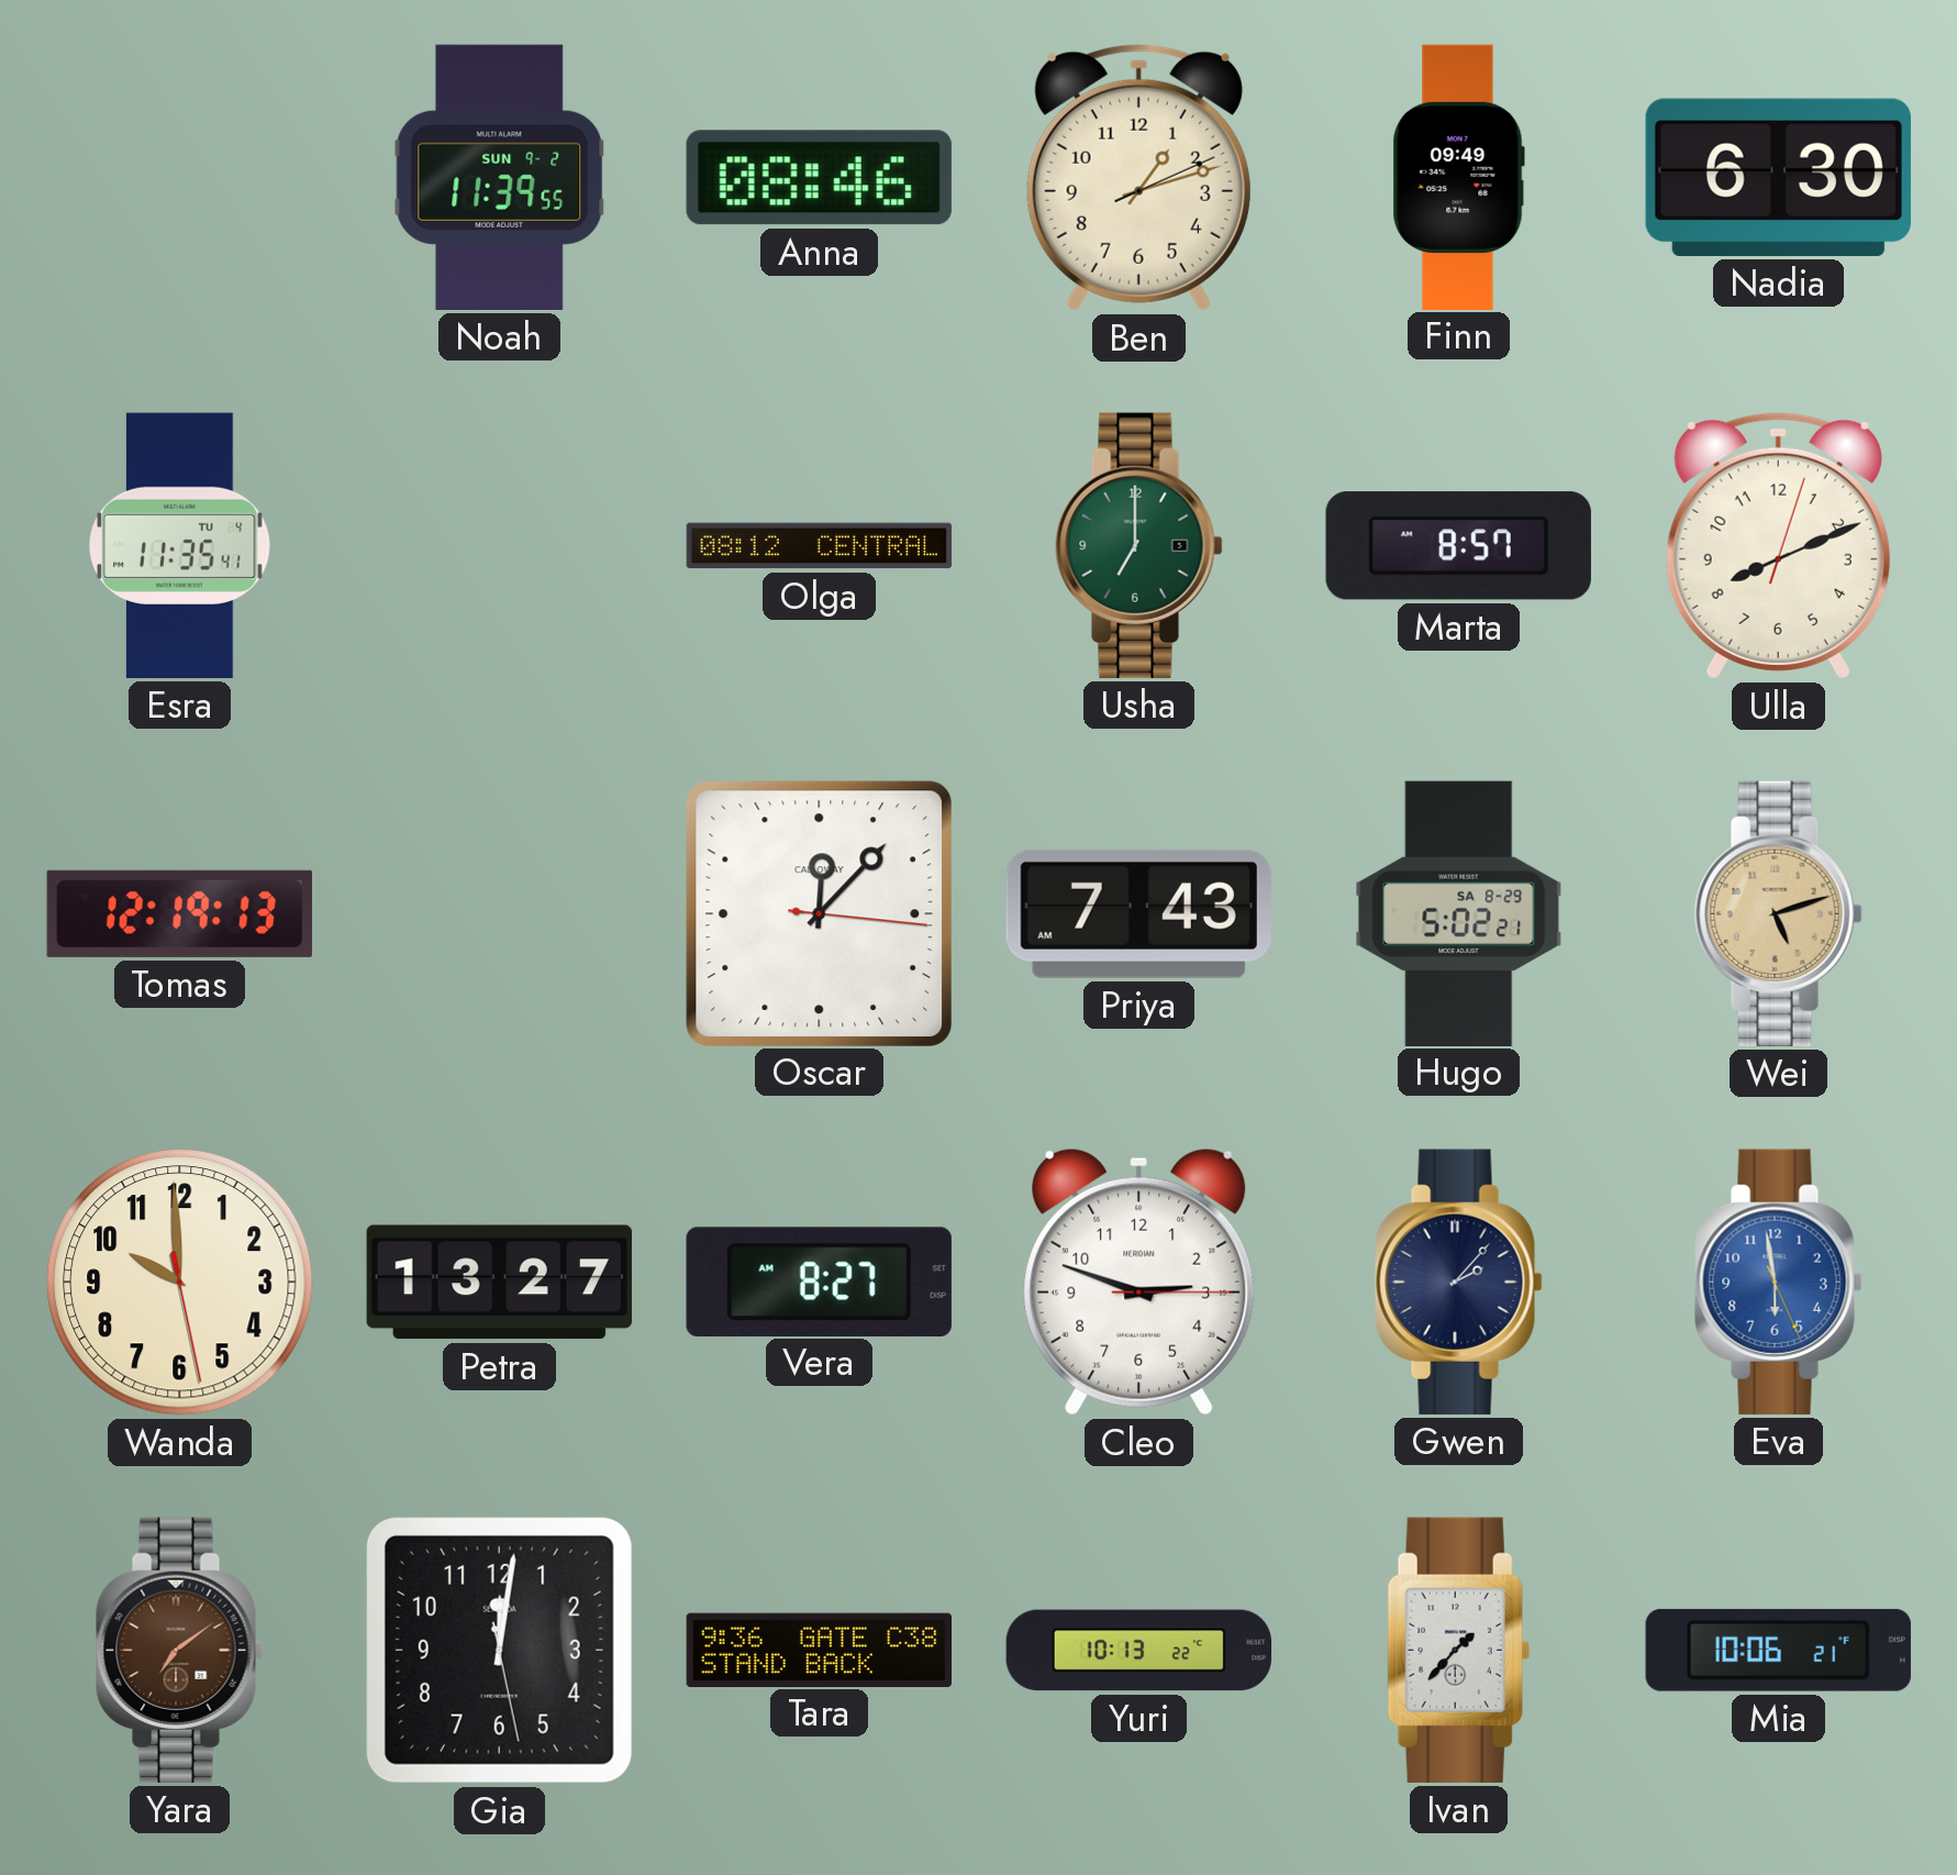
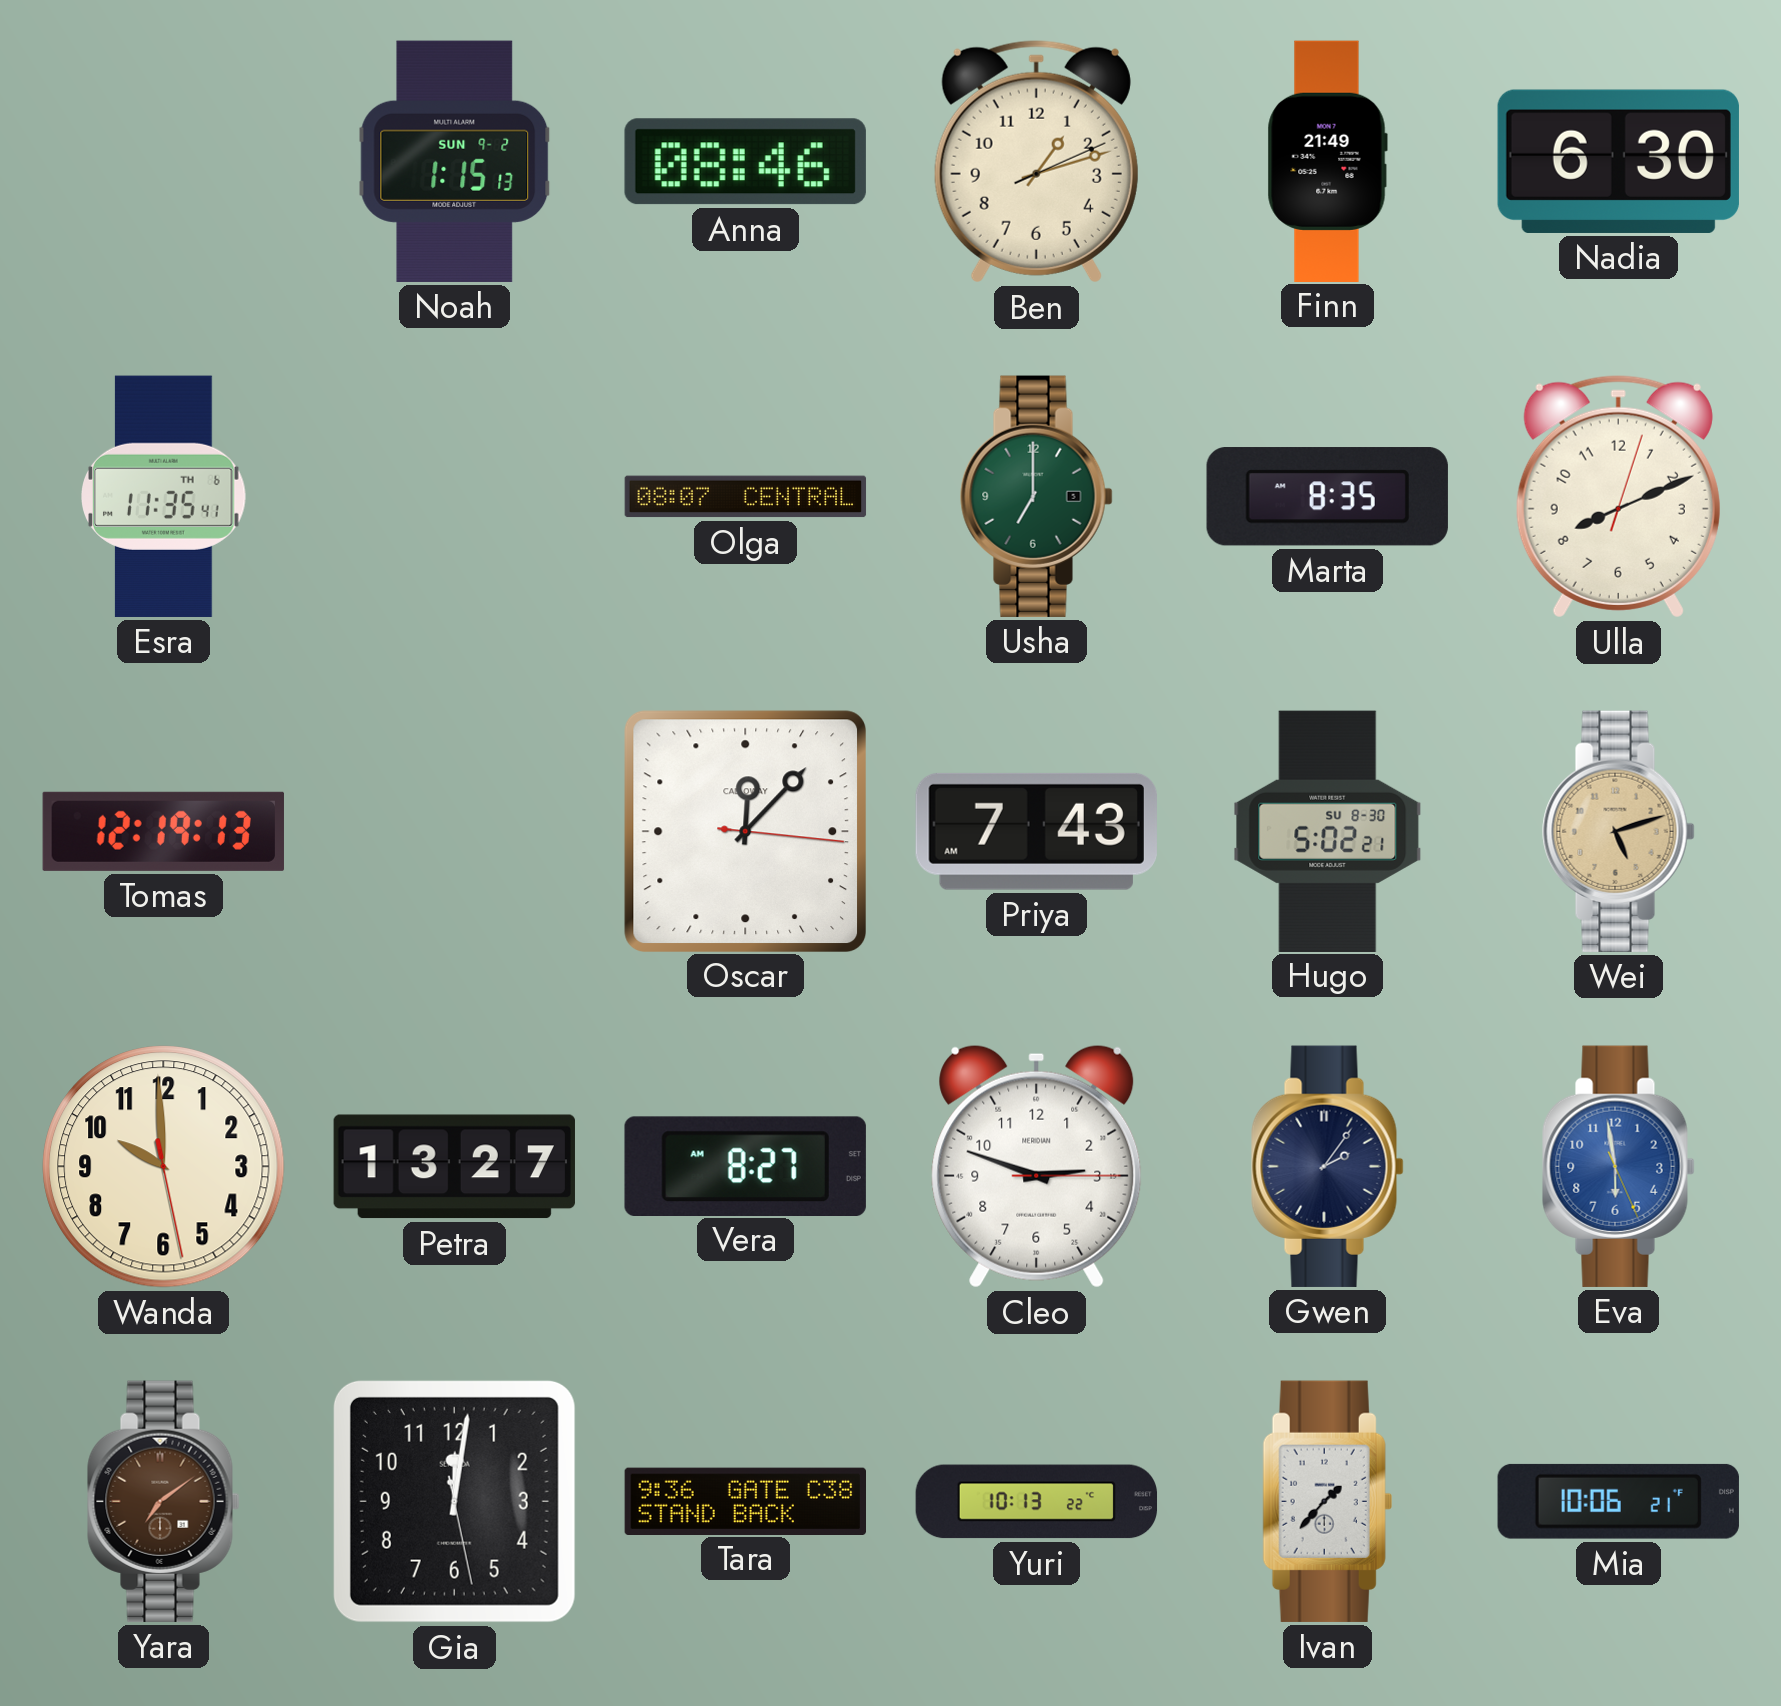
Noah: 11:39 -> 1:15
Finn: 09:49 -> 21:49
Esra date: TU 4 -> TH 6
Olga: 08:12 -> 08:07
Marta: 8:57 -> 8:35
Hugo date: SA 8-29 -> SU 8-30
Gwen: 2:07 -> 2:06
